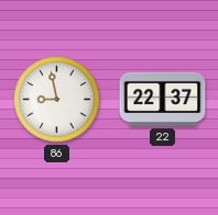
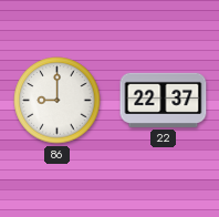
86: 8:58 -> 9:00
